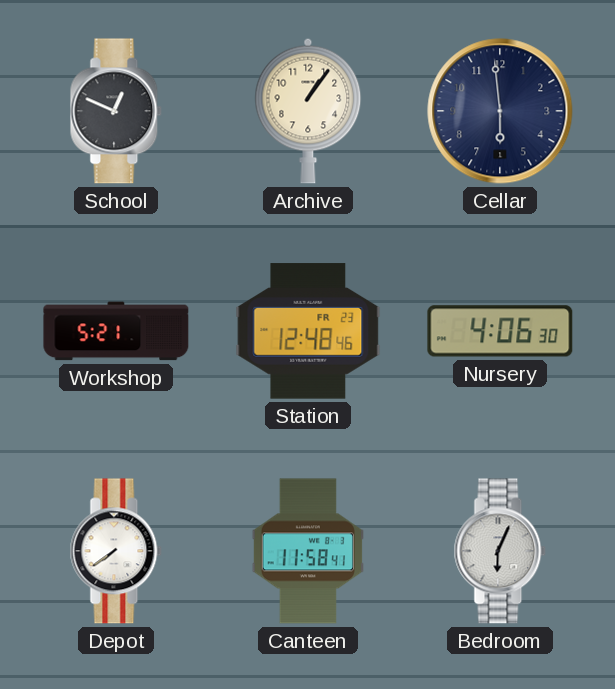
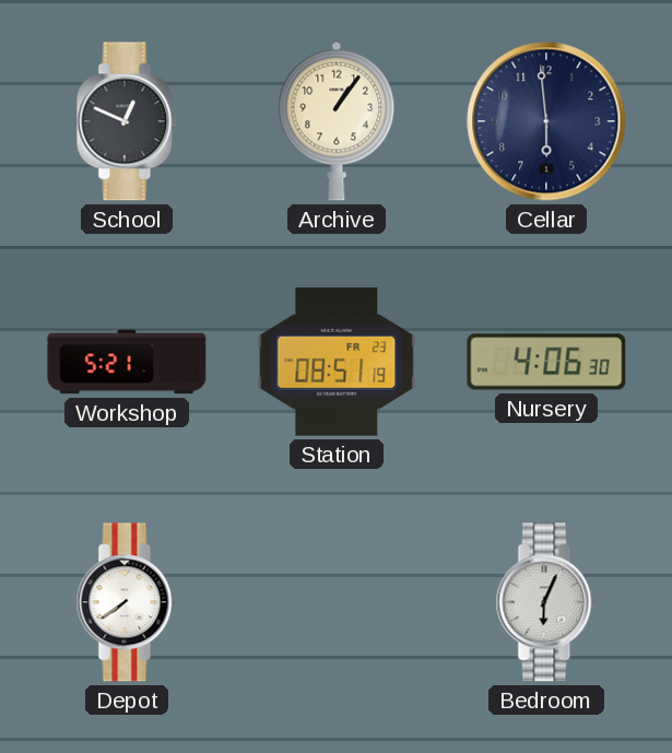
Station: 12:48 -> 08:51
Canteen: 11:58 -> none
